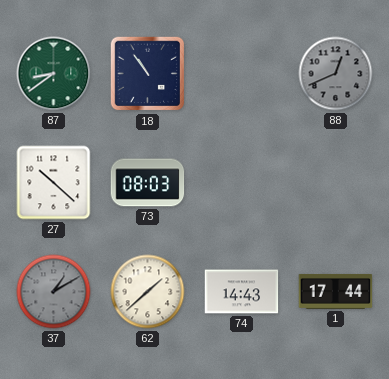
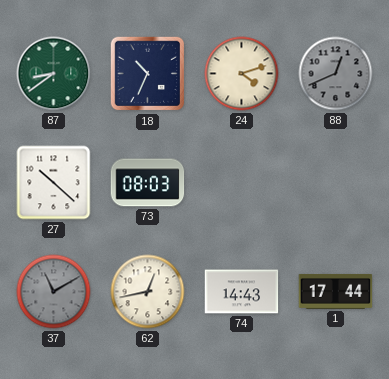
18: 10:54 -> 10:34
24: none -> 4:12
37: 1:10 -> 11:10
62: 1:38 -> 12:43
